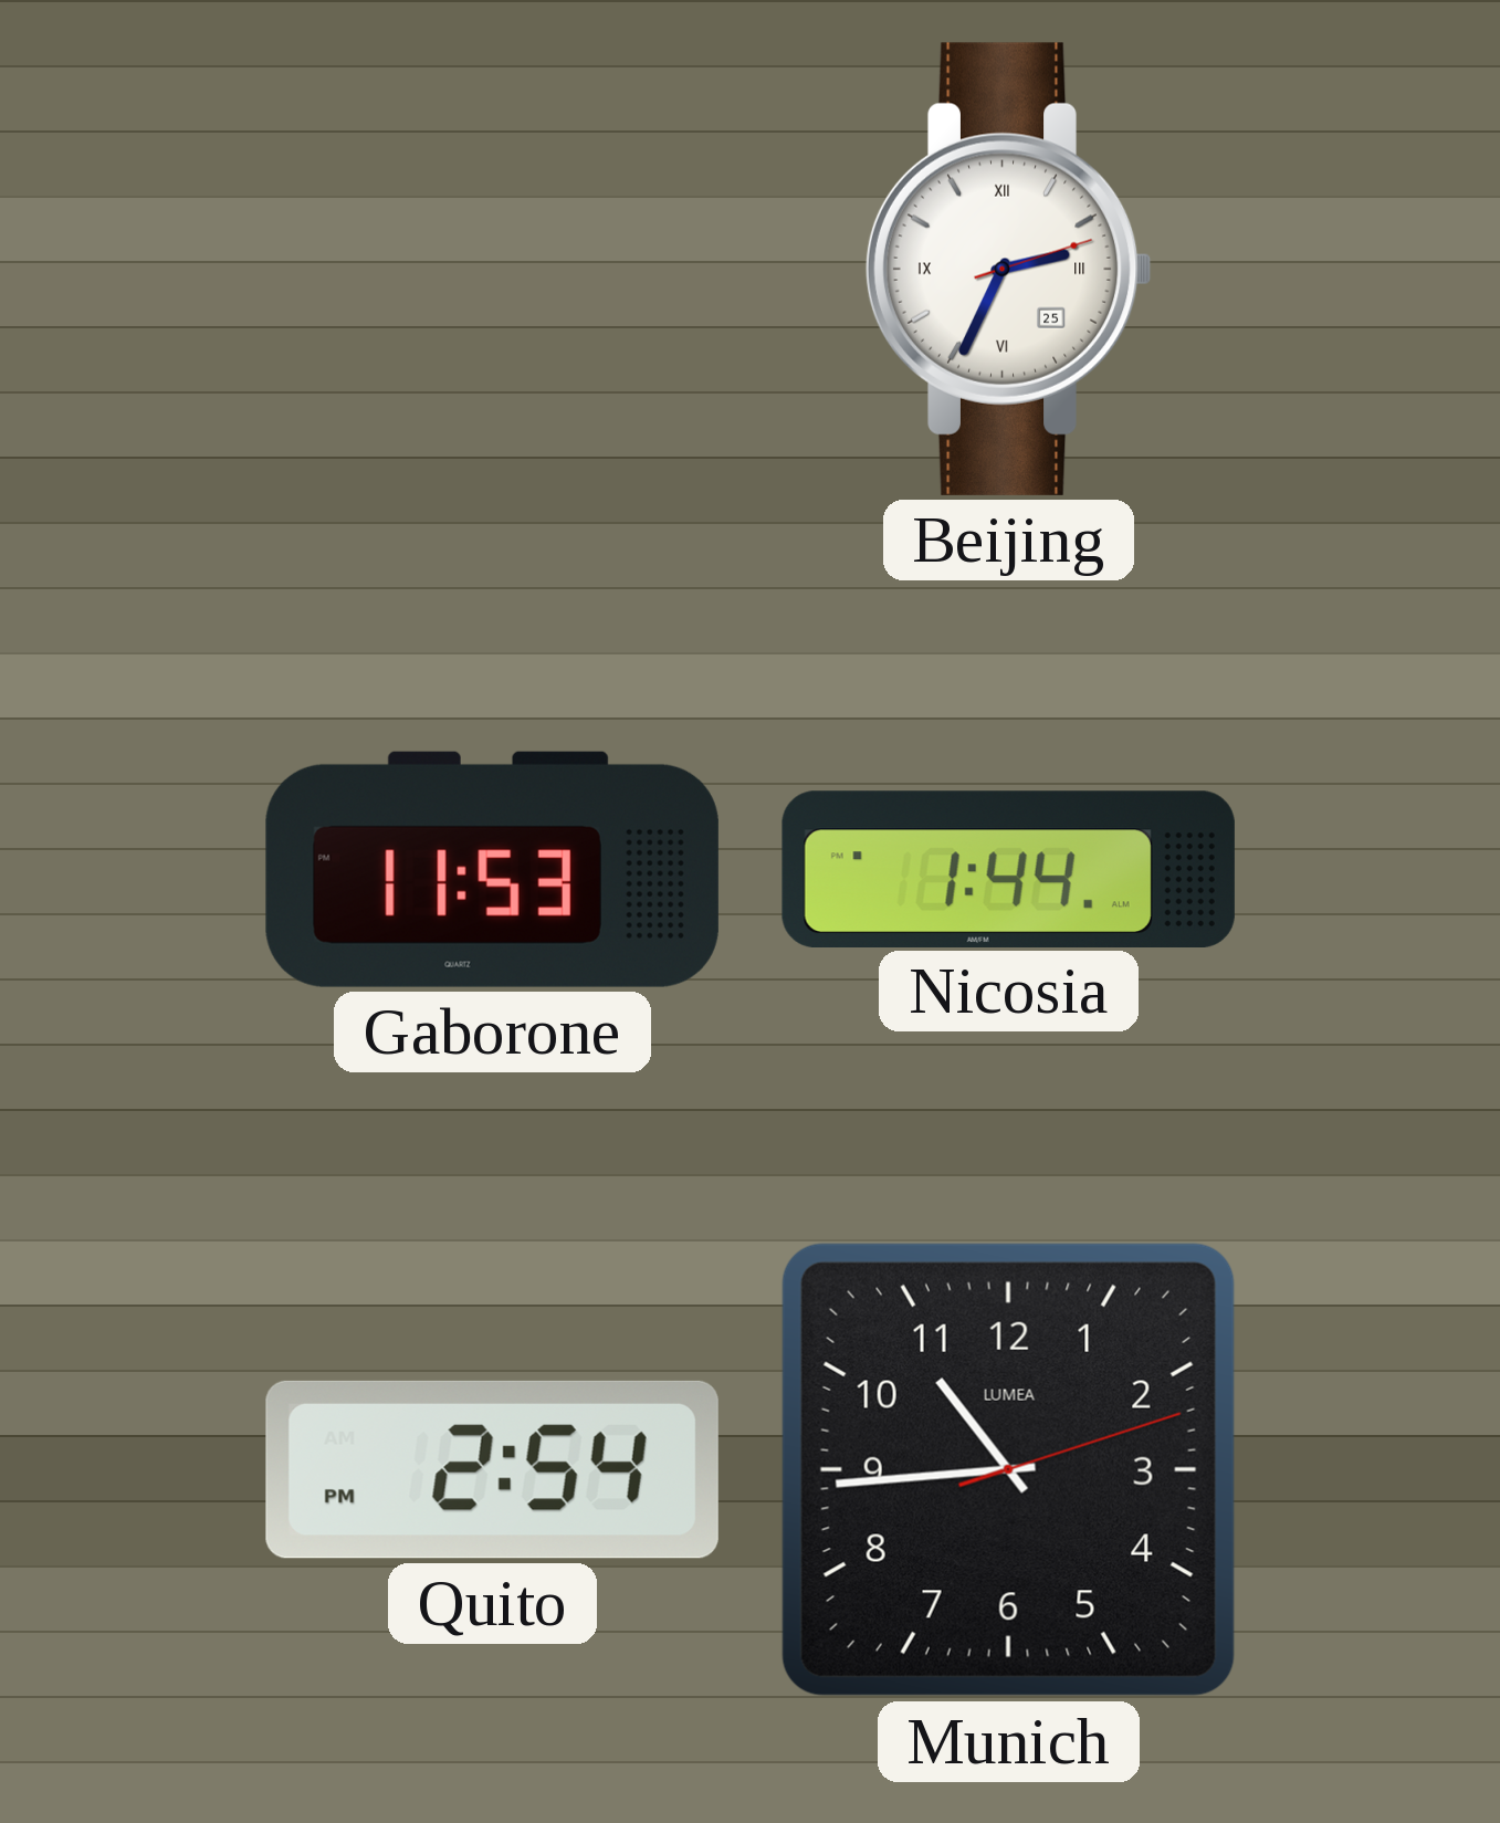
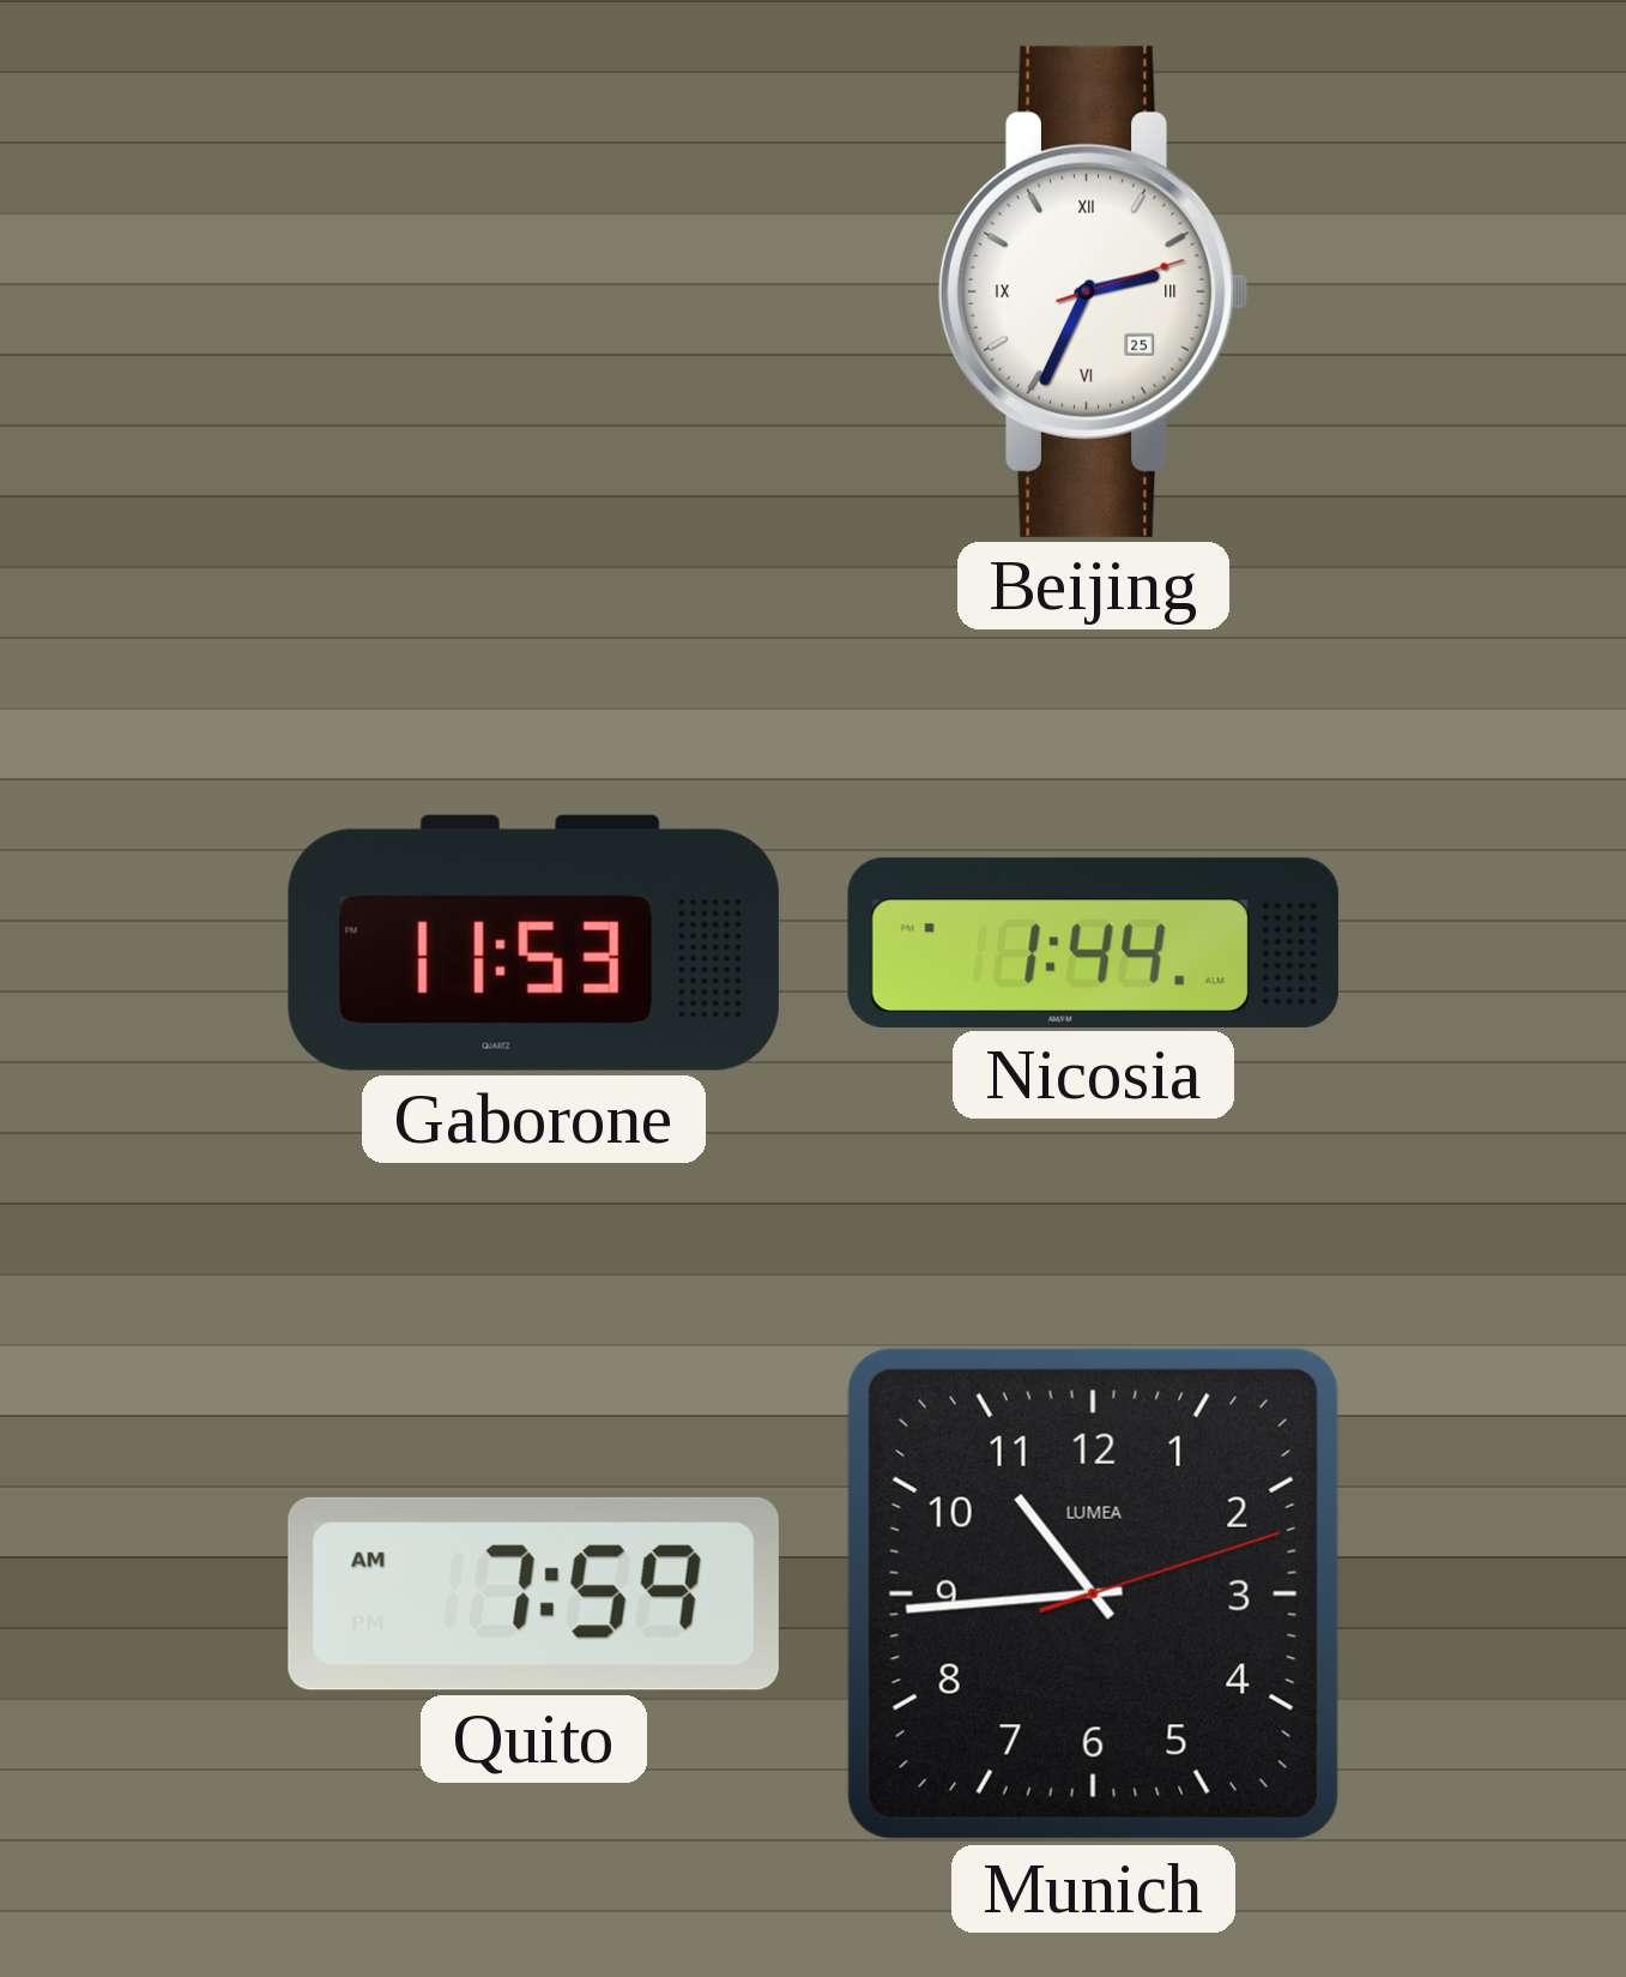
Quito: 2:54 -> 7:59
